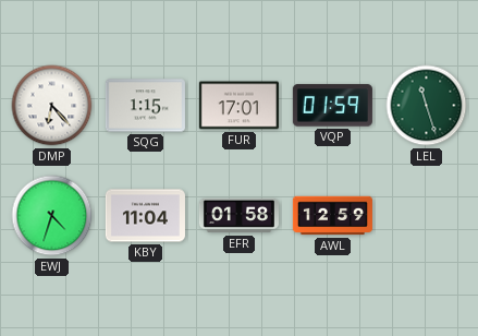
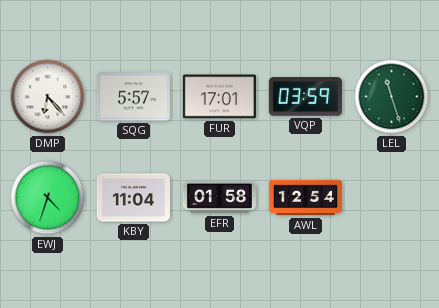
SQG: 1:15 -> 5:57
VQP: 01:59 -> 03:59
AWL: 12:59 -> 12:54
